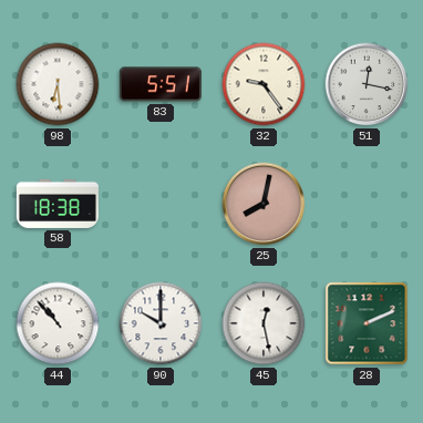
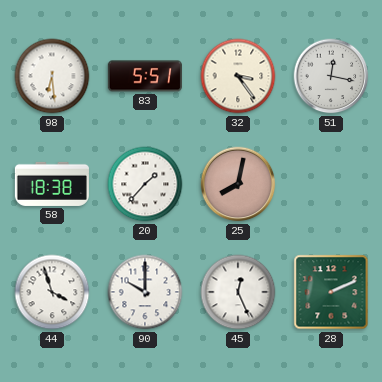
32: 9:24 -> 3:24
20: none -> 1:37
44: 10:53 -> 3:57
45: 12:28 -> 12:26
